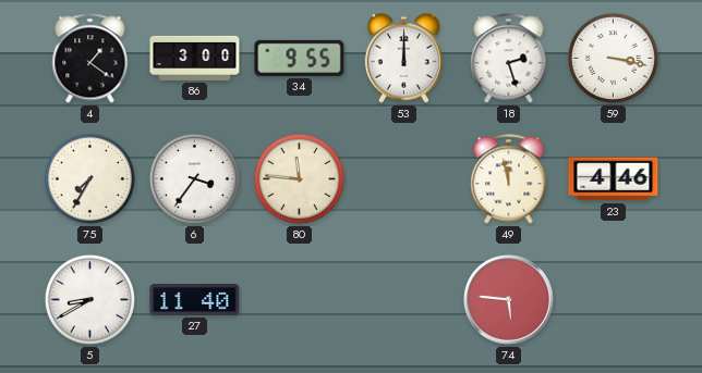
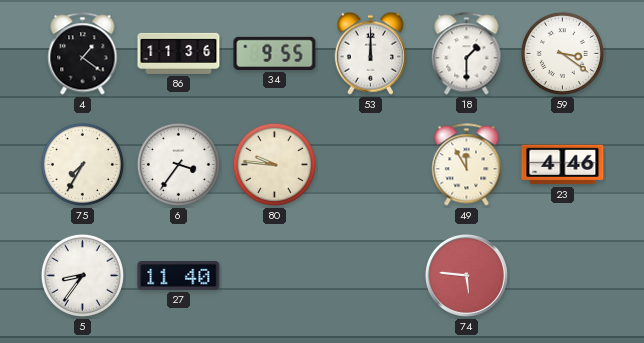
86: 3:00 -> 11:36
18: 2:27 -> 1:30
59: 3:17 -> 3:21
80: 11:46 -> 9:46
49: 11:58 -> 11:55
5: 8:40 -> 8:36
